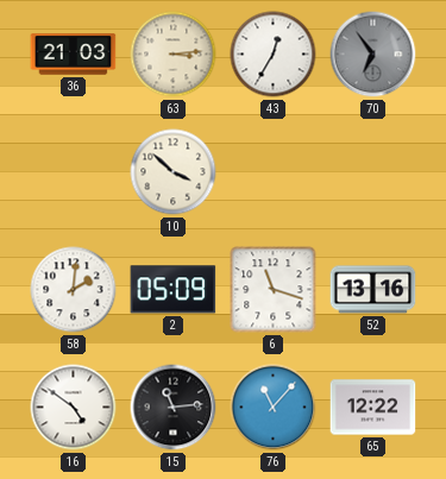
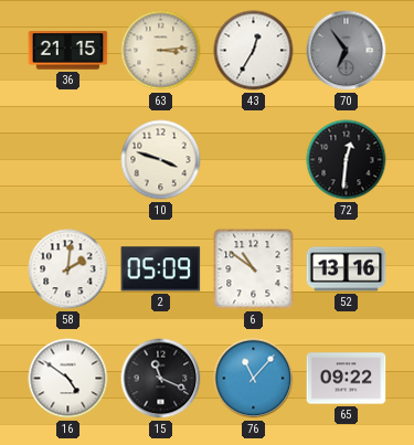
36: 21:03 -> 21:15
10: 3:52 -> 3:48
72: none -> 12:31
6: 11:18 -> 10:51
15: 11:14 -> 11:19
65: 12:22 -> 09:22
